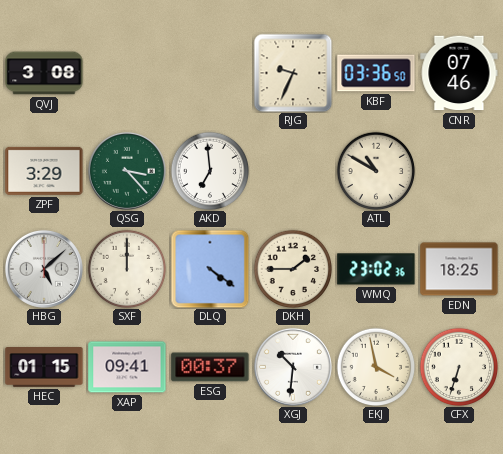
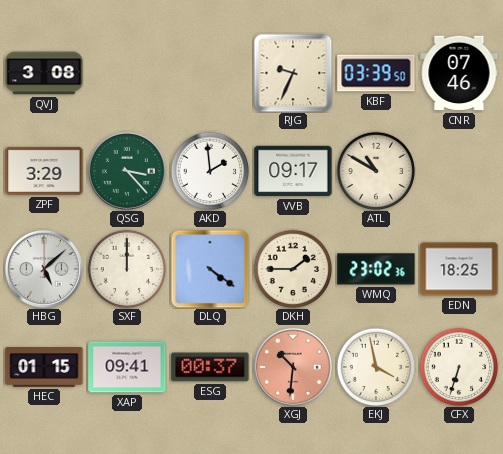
KBF: 03:36 -> 03:39
AKD: 6:59 -> 1:59
VVB: none -> 09:17
XGJ dial: white -> salmon
